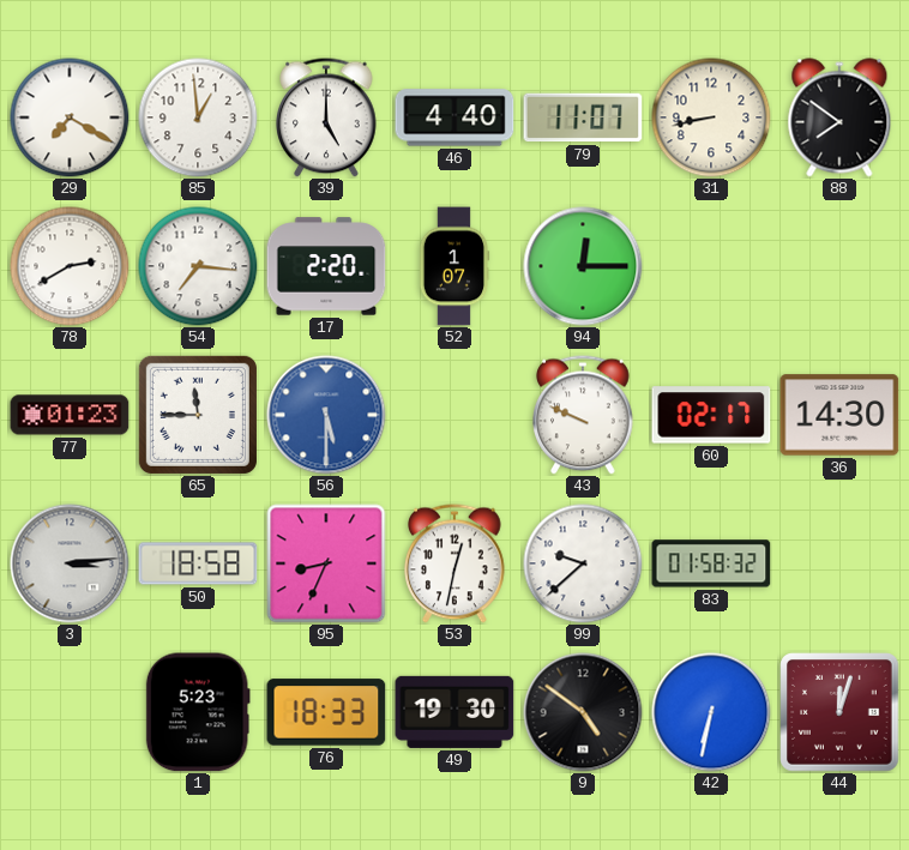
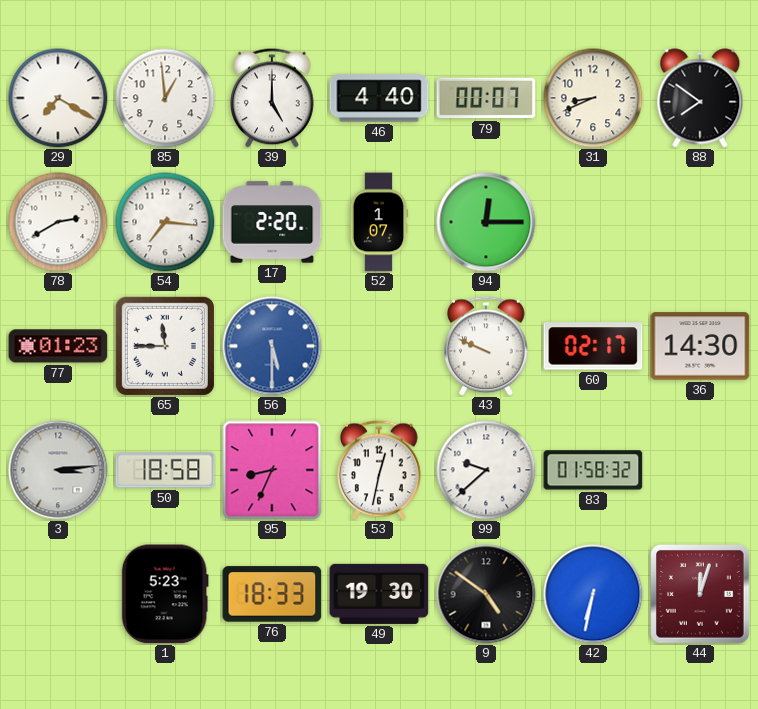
79: 11:07 -> 00:07
31: 8:43 -> 8:41
